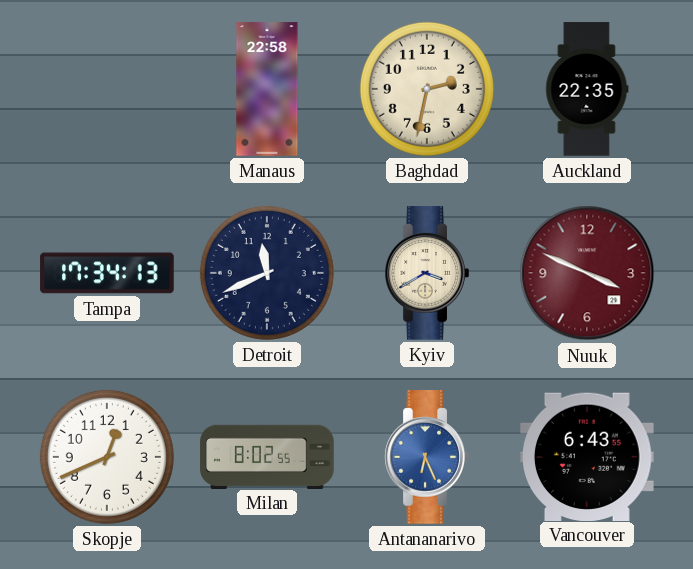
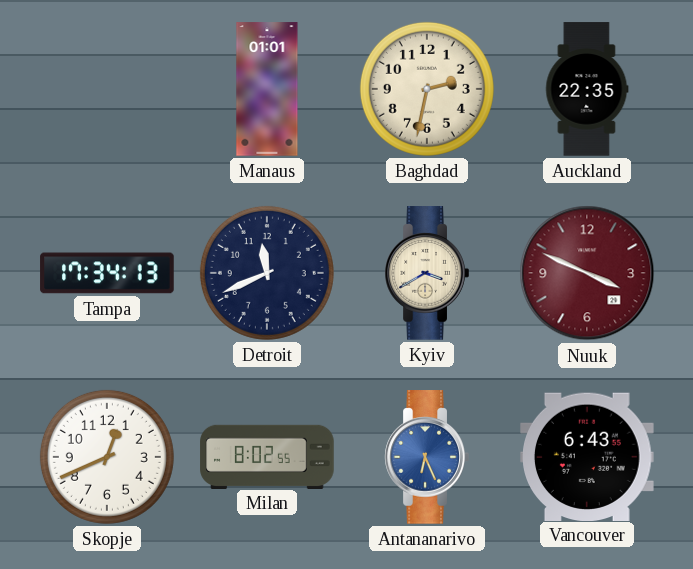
Manaus: 22:58 -> 01:01
